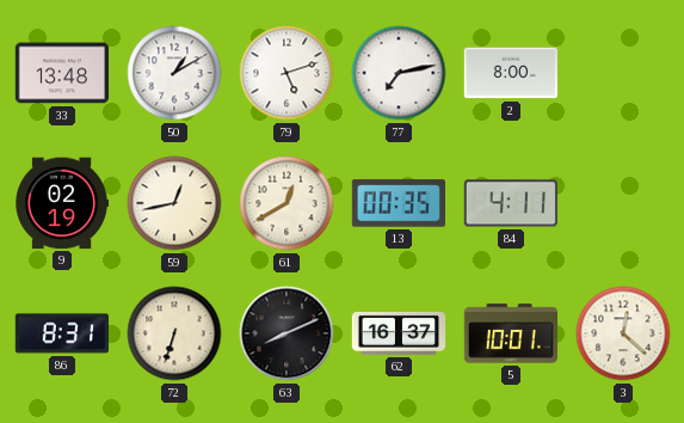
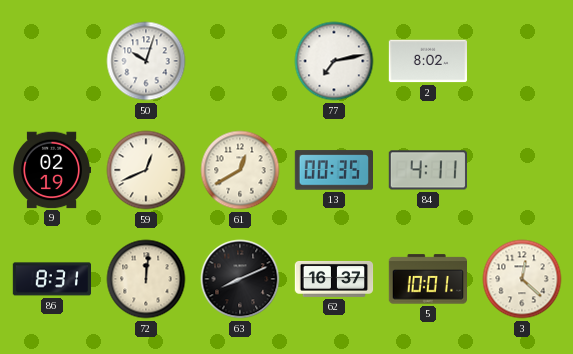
33: 13:48 -> none
50: 1:10 -> 10:03
79: 5:12 -> none
2: 8:00 -> 8:02
59: 12:43 -> 12:41
72: 6:33 -> 12:01
